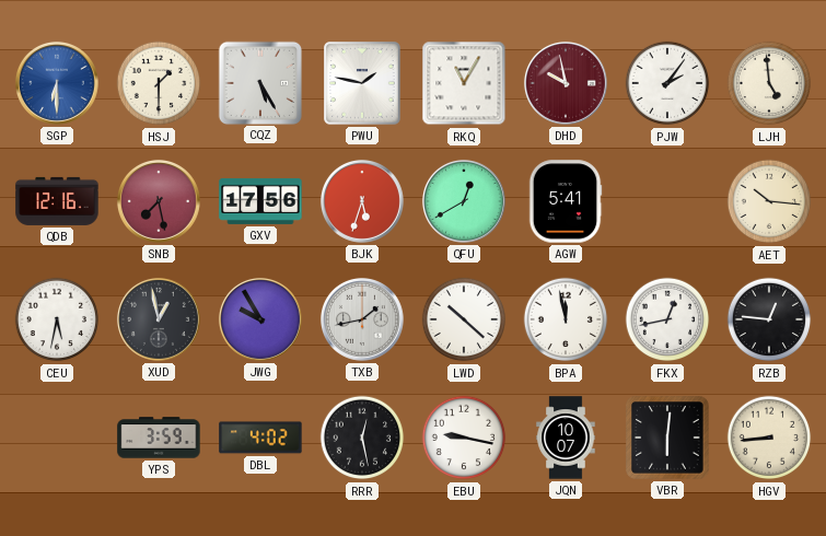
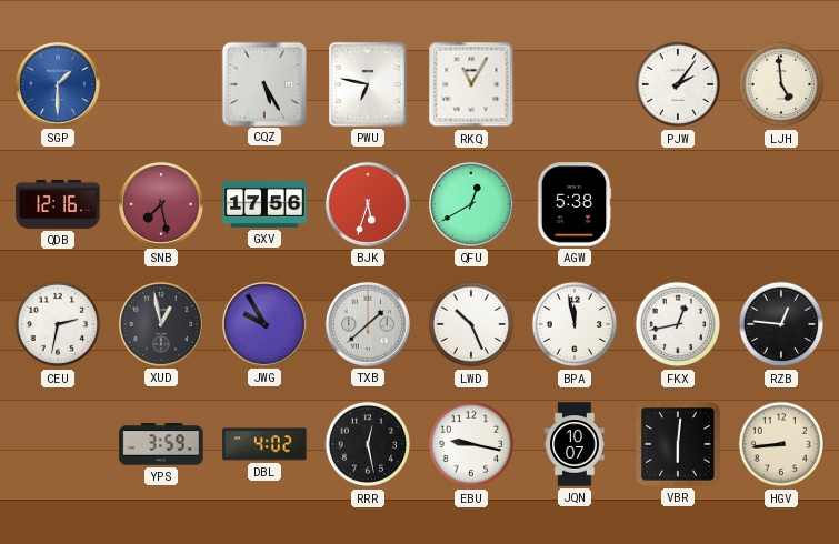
SGP: 6:30 -> 1:30
HSJ: 1:30 -> none
PWU: 1:47 -> 6:47
DHD: 9:58 -> none
AGW: 5:41 -> 5:38
AET: 10:16 -> none
CEU: 5:32 -> 2:32
TXB: 1:43 -> 1:38
LWD: 10:22 -> 10:26
